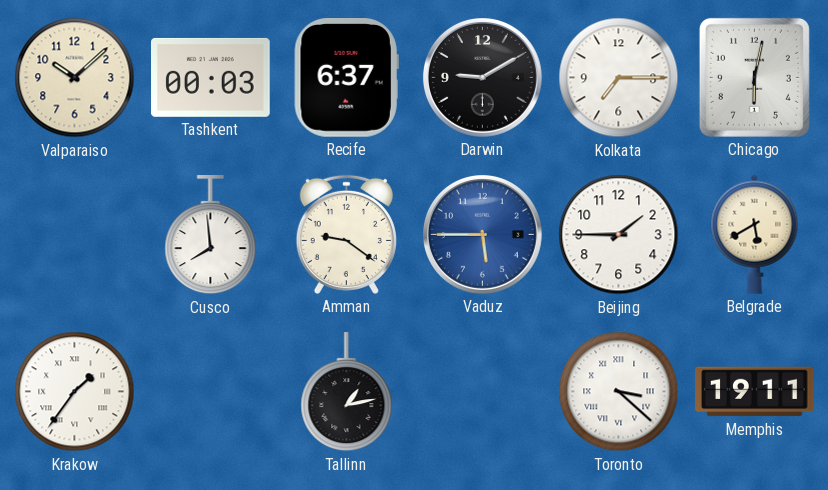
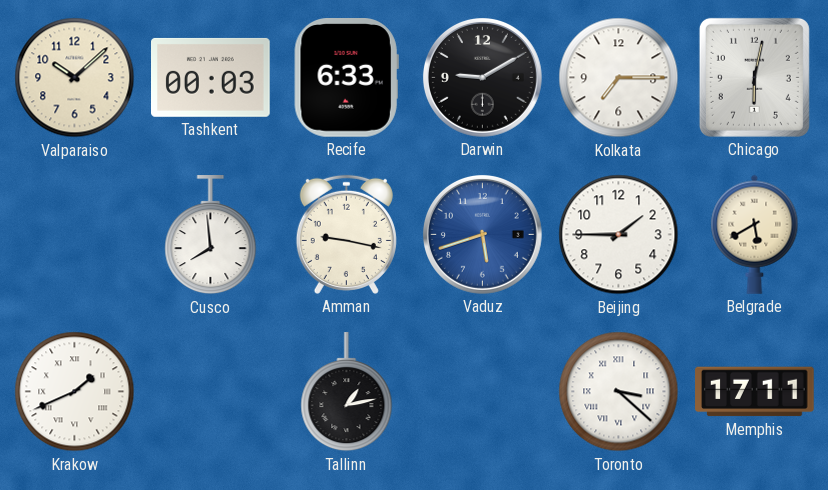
Recife: 6:37 -> 6:33
Amman: 9:21 -> 9:17
Vaduz: 5:45 -> 5:42
Krakow: 1:36 -> 1:41
Memphis: 19:11 -> 17:11
